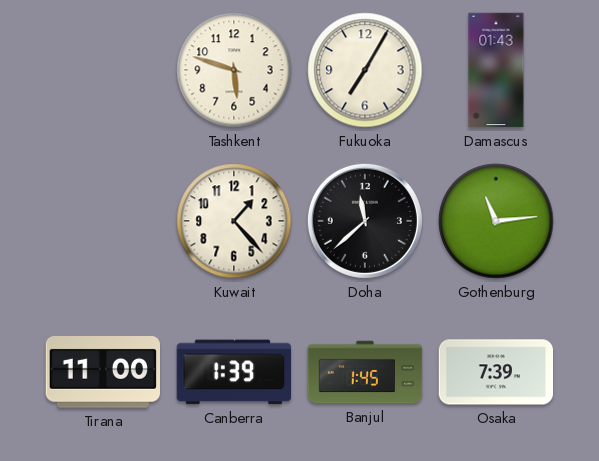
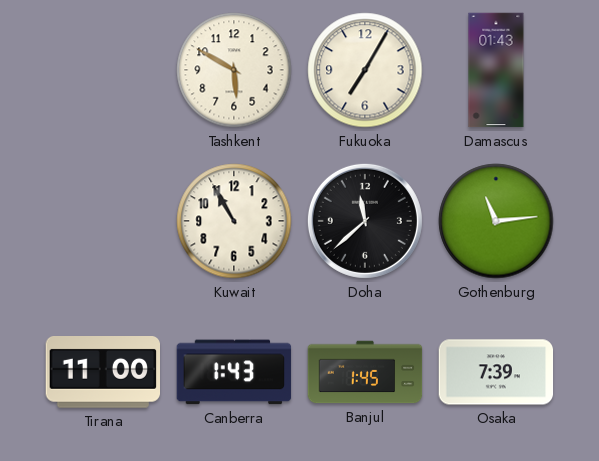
Tashkent: 5:48 -> 5:50
Kuwait: 1:23 -> 10:55
Canberra: 1:39 -> 1:43
